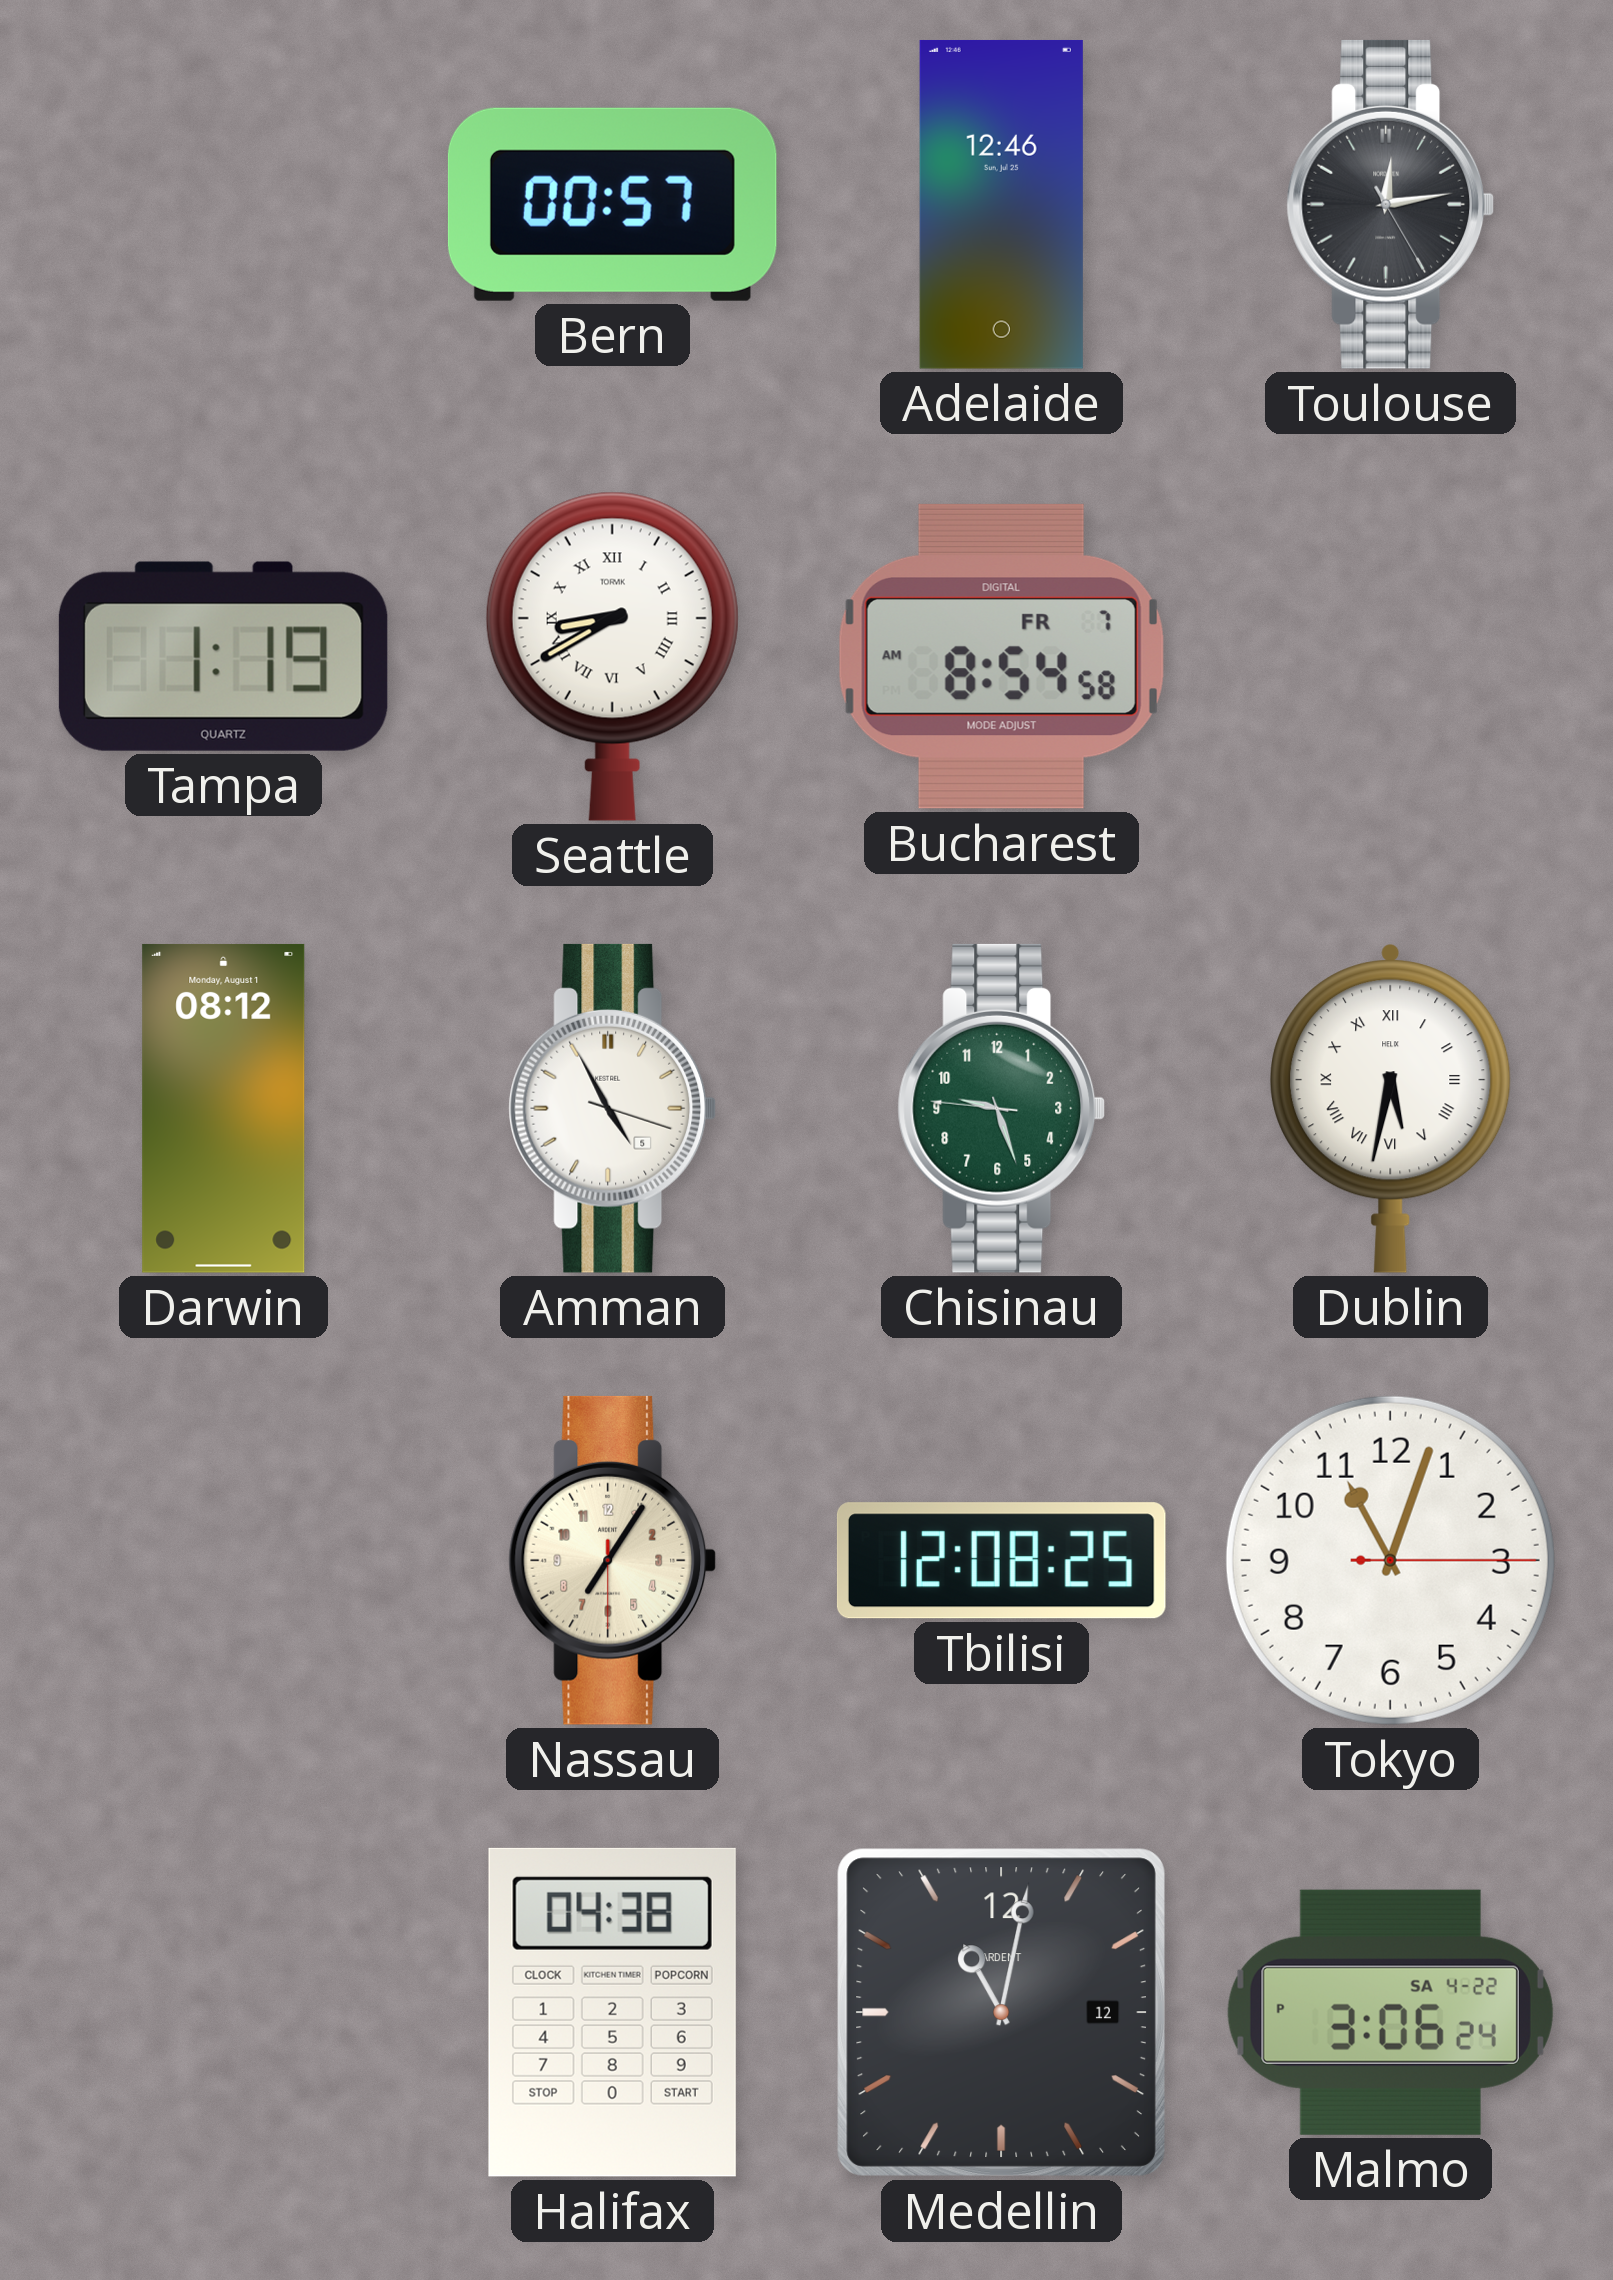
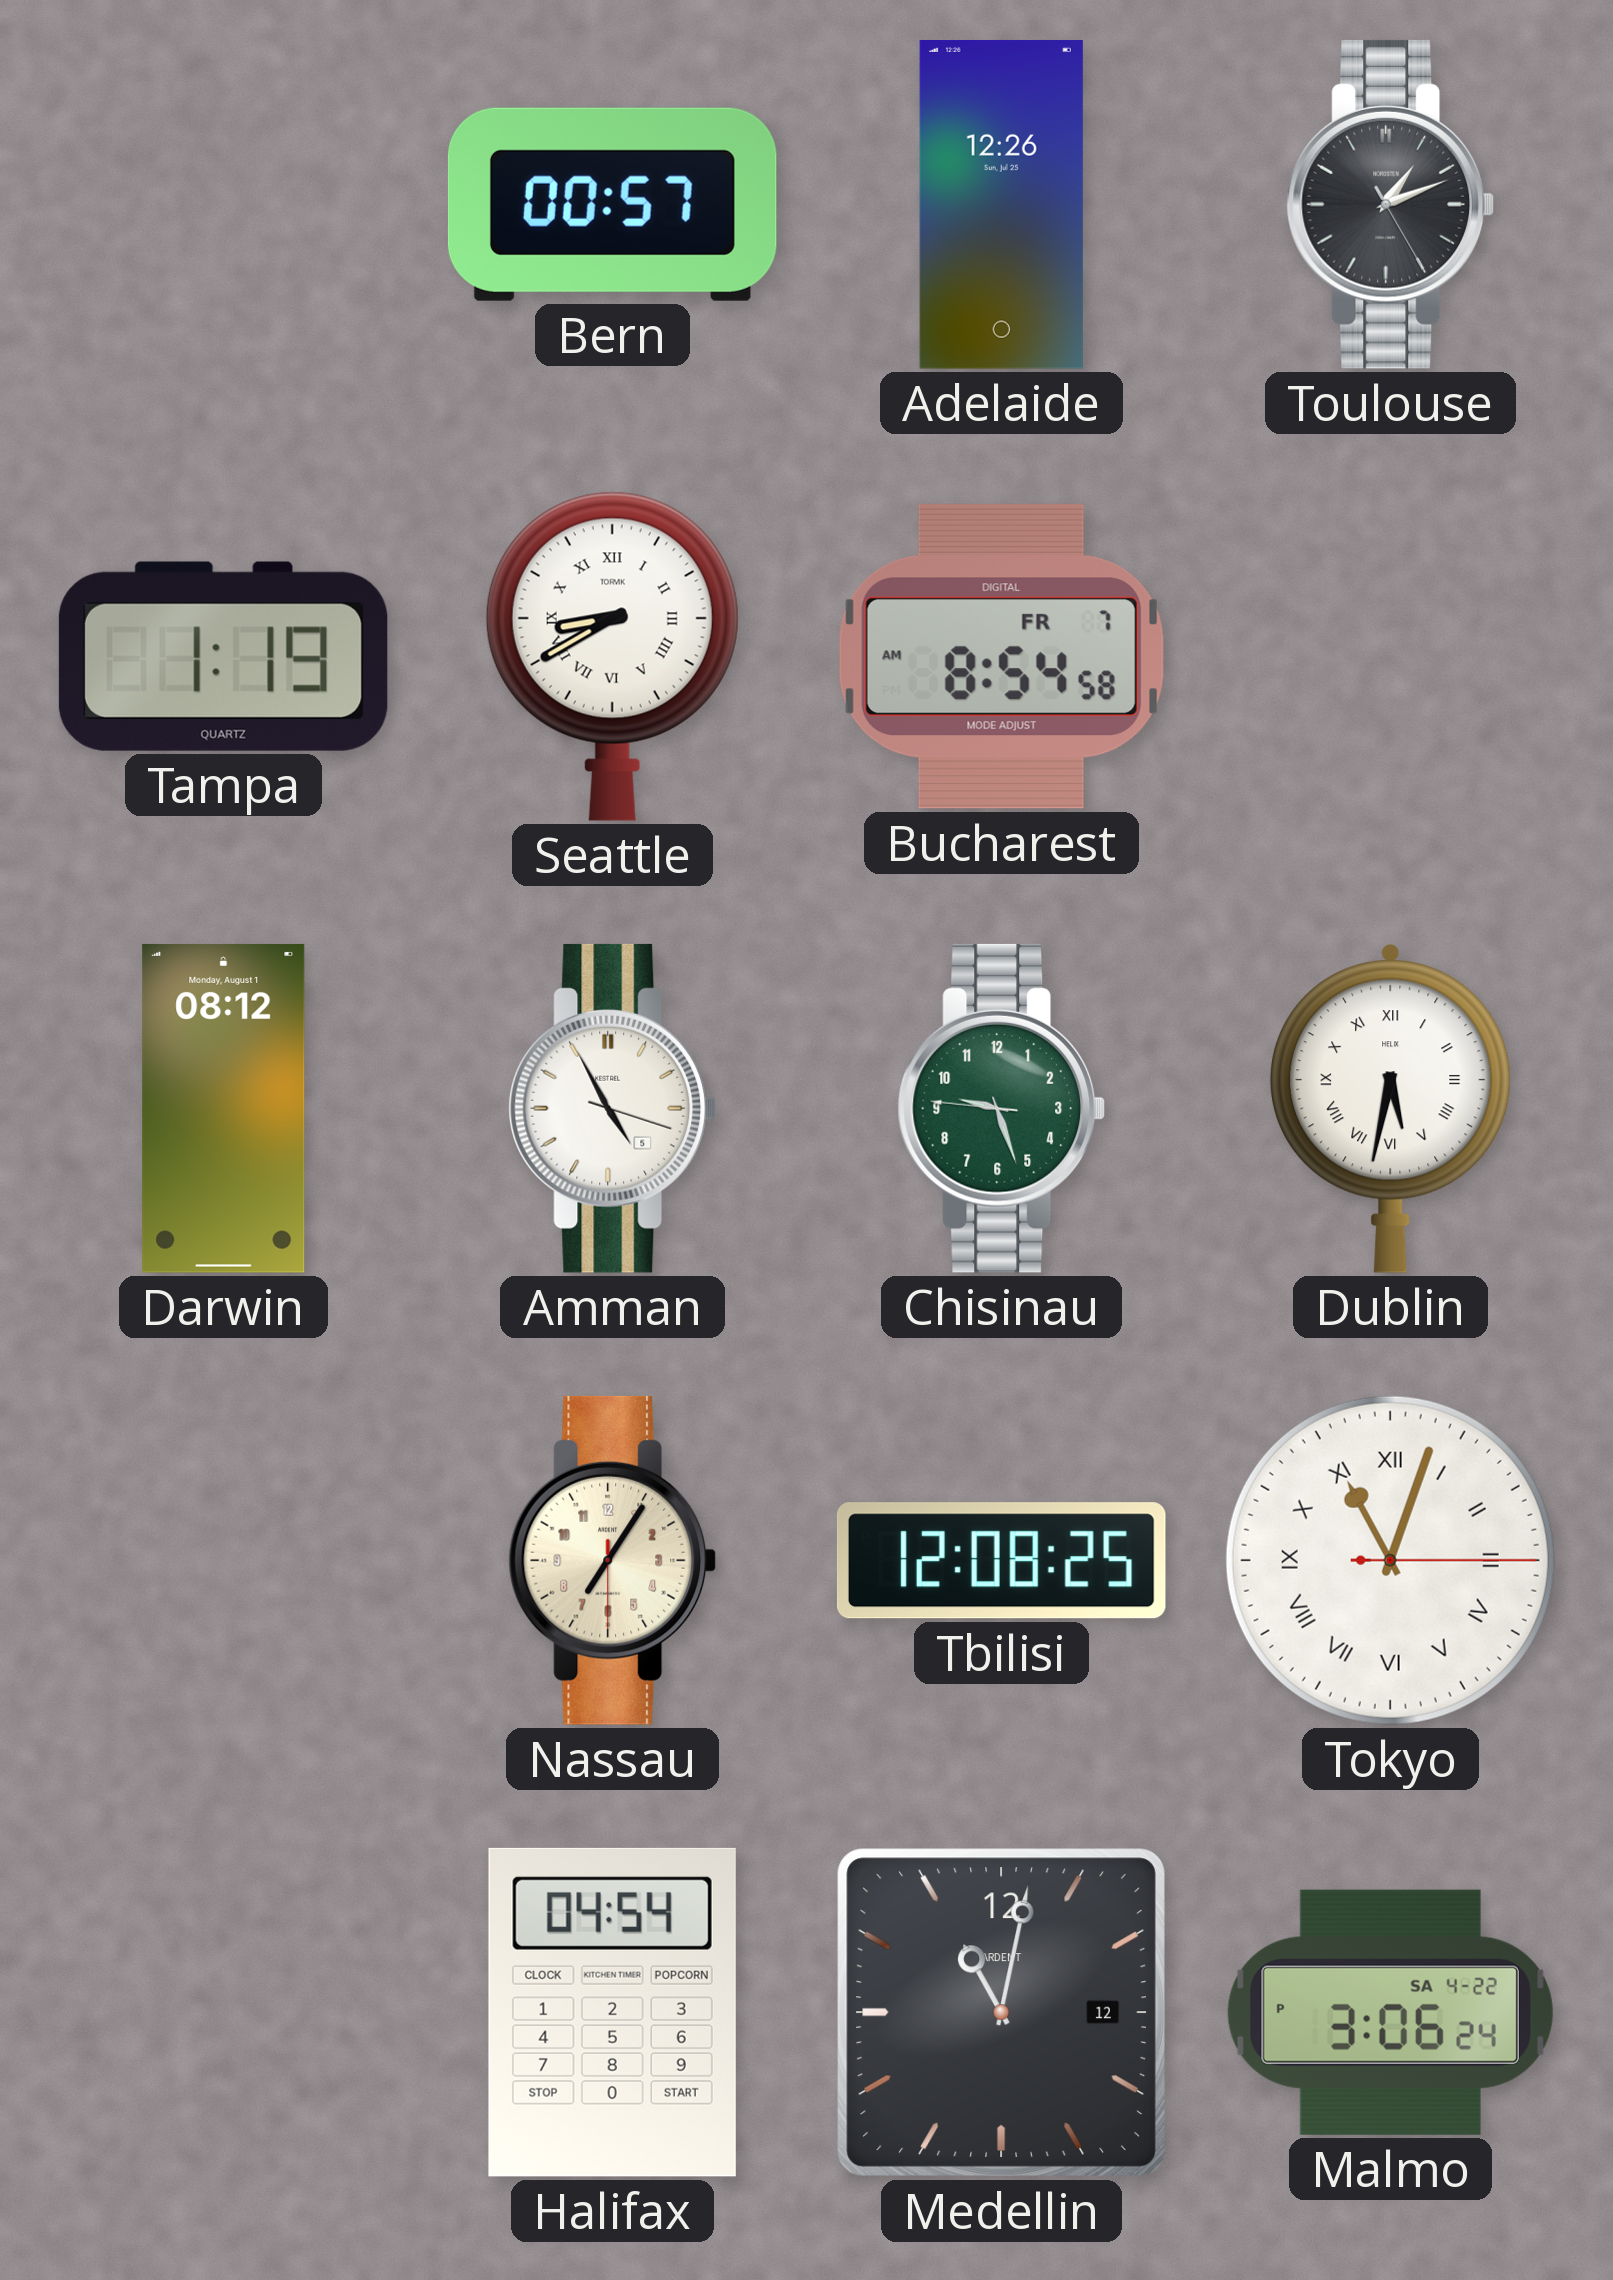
Adelaide: 12:46 -> 12:26
Toulouse: 12:13 -> 1:11
Tokyo numerals: Arabic -> Roman
Halifax: 04:38 -> 04:54
